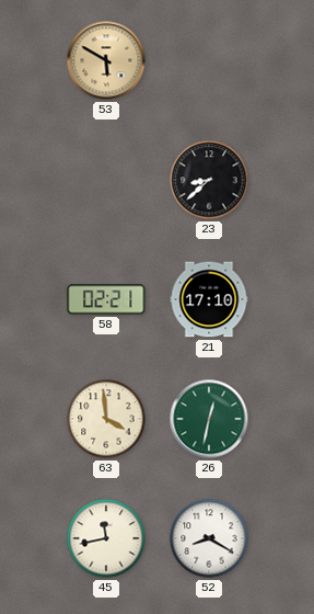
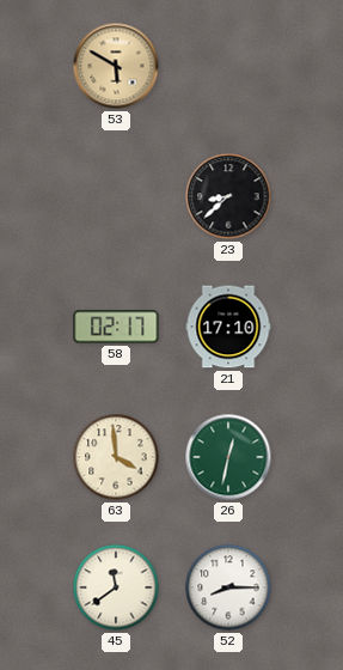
58: 02:21 -> 02:17
45: 11:43 -> 11:39
52: 8:20 -> 8:15
